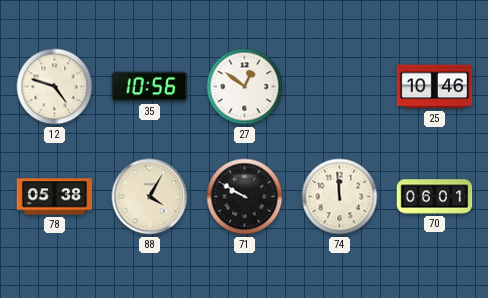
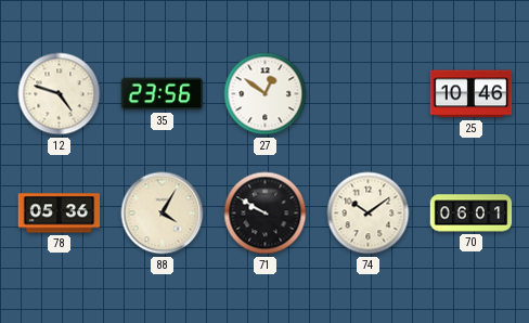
35: 10:56 -> 23:56
78: 05:38 -> 05:36
74: 11:59 -> 10:09
